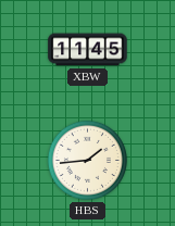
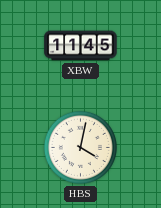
HBS: 1:44 -> 4:02
